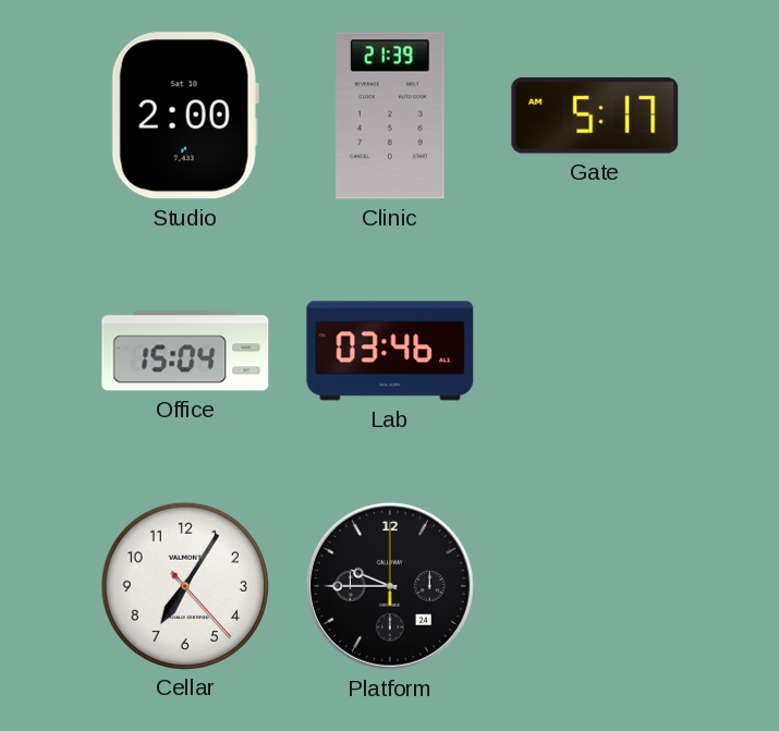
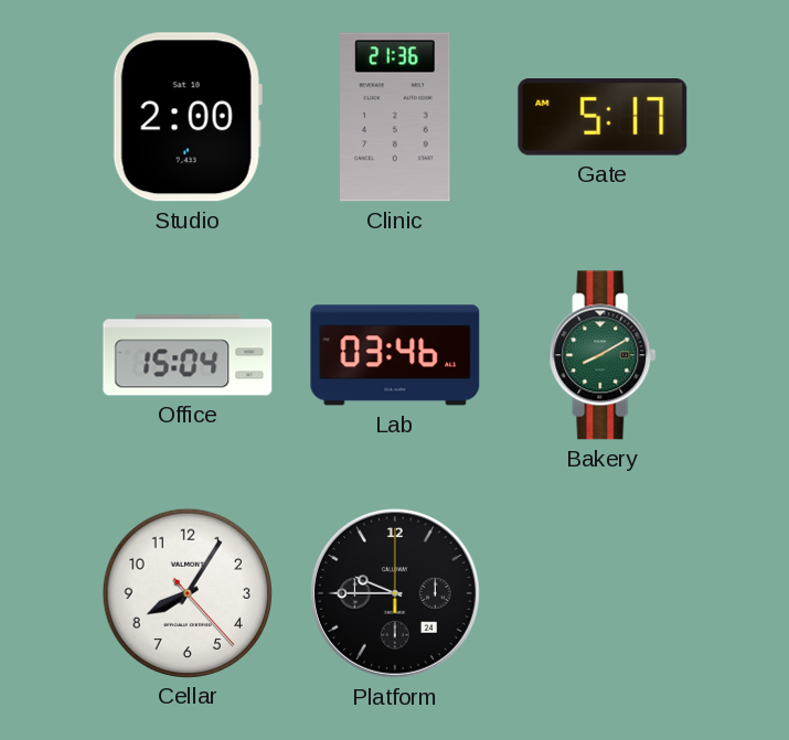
Clinic: 21:39 -> 21:36
Bakery: none -> 8:10
Cellar: 7:05 -> 8:05
